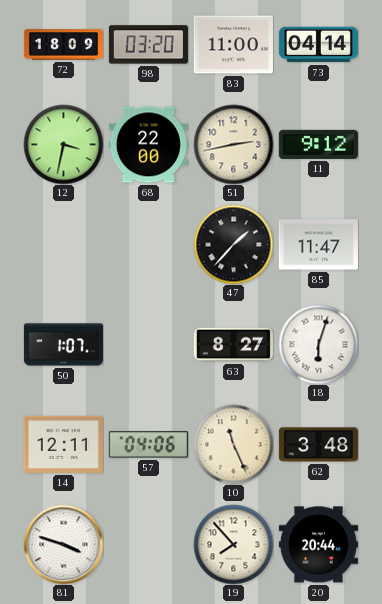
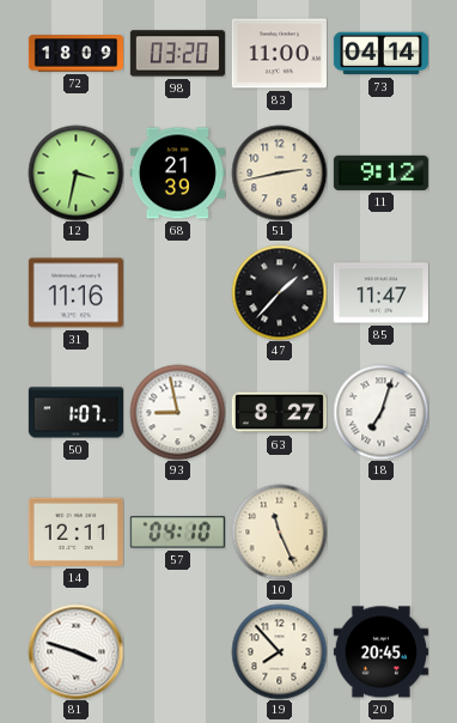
68: 22:00 -> 21:39
31: none -> 11:16
93: none -> 8:58
18: 6:03 -> 7:03
57: 04:06 -> 04:10
62: 3:48 -> none
20: 20:44 -> 20:45
